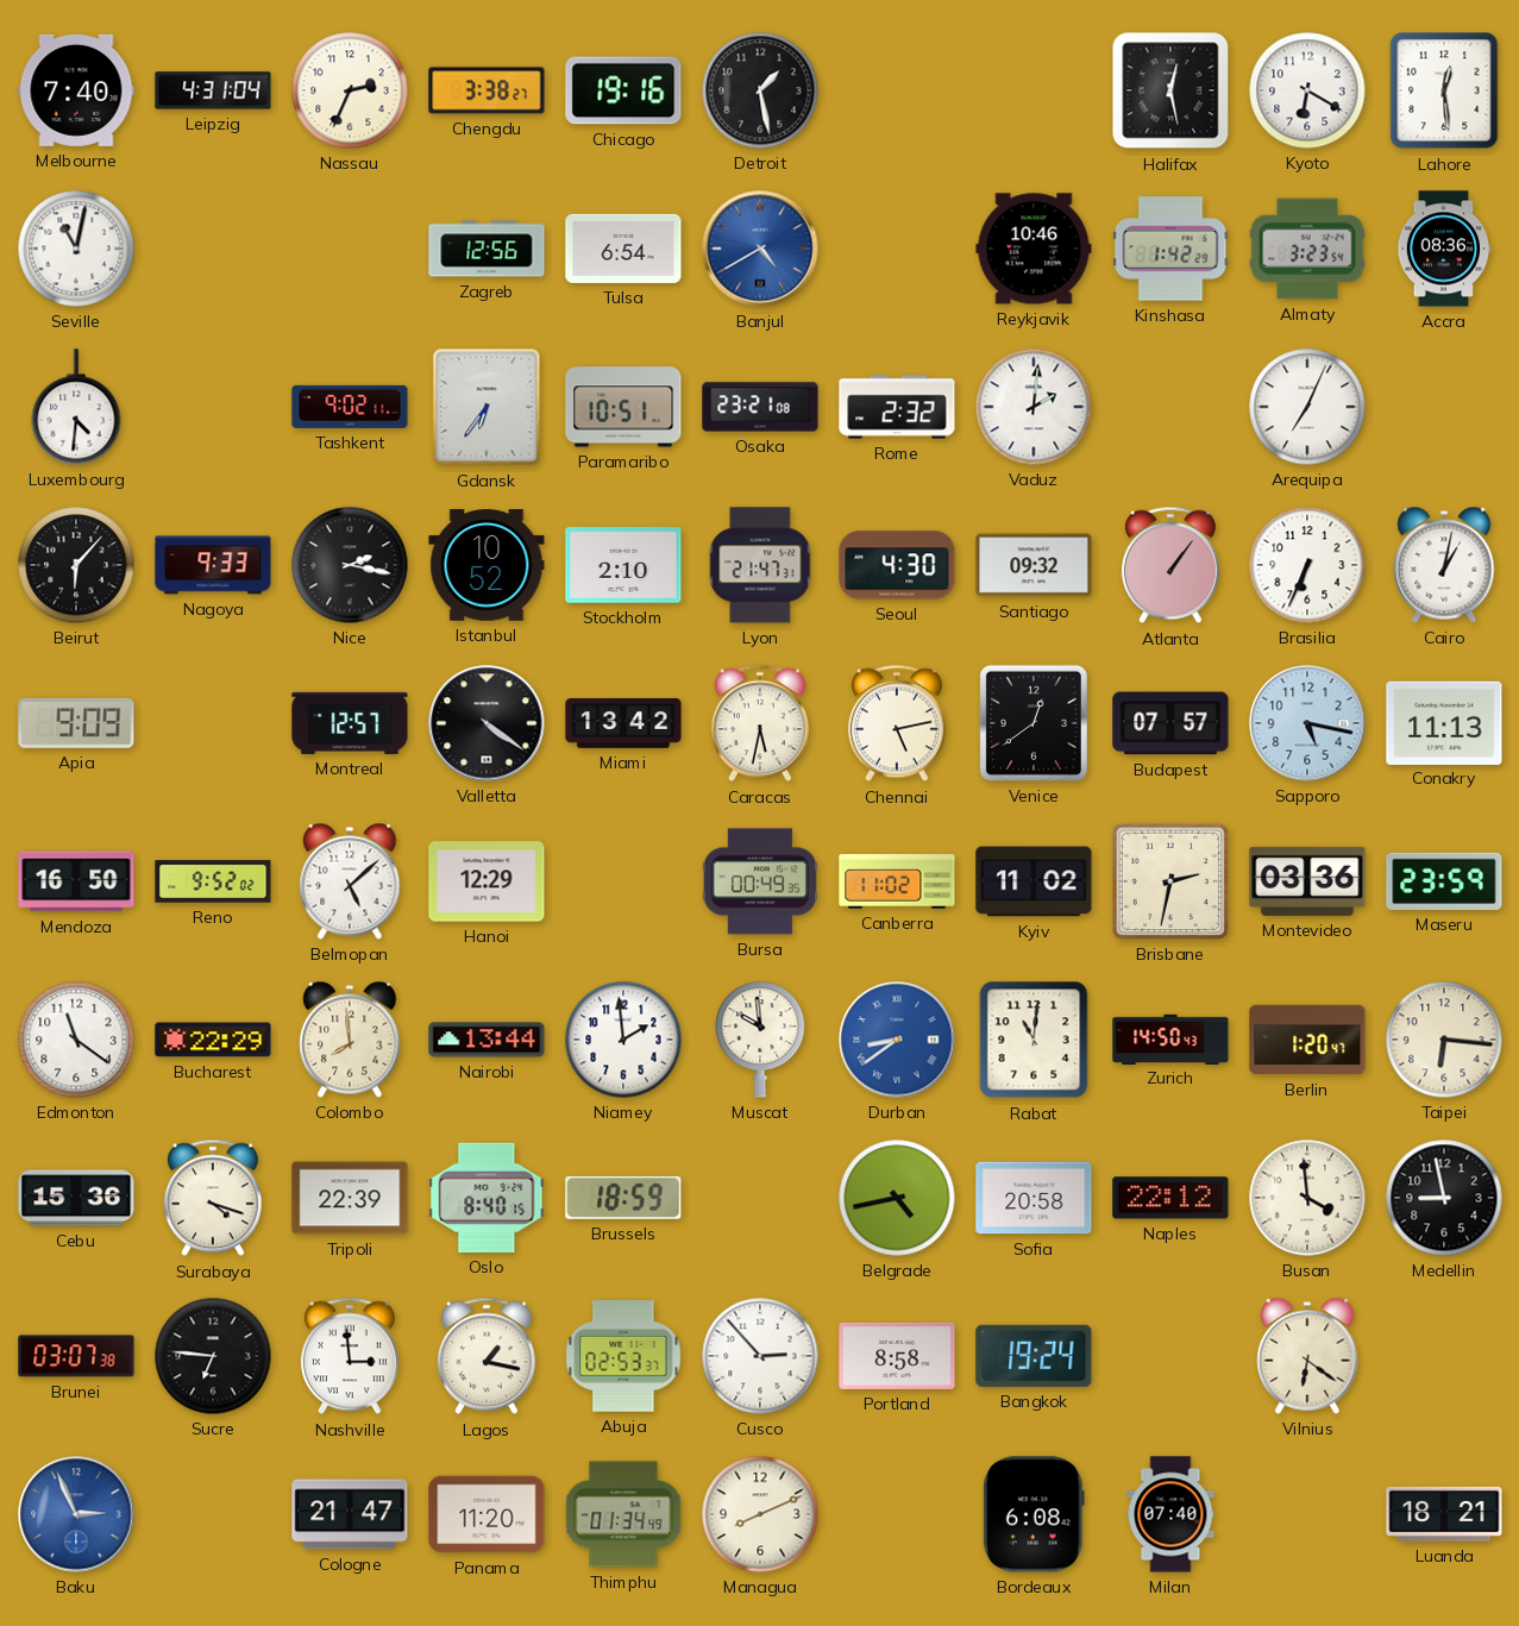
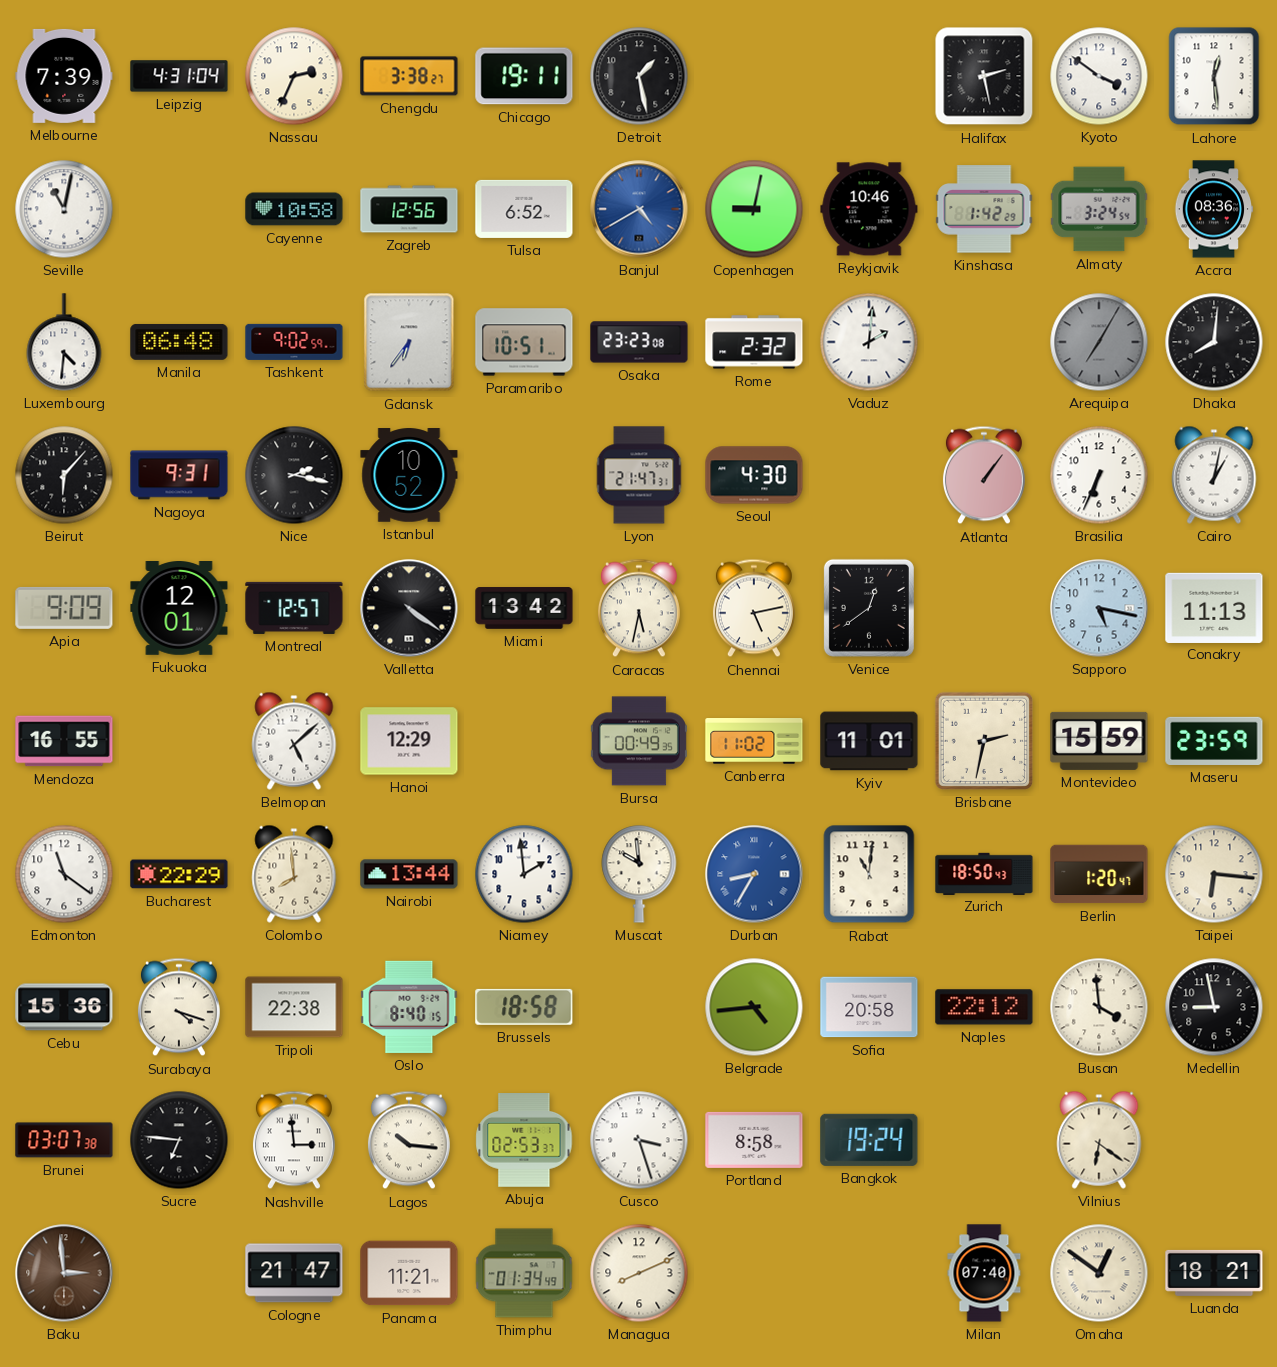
Melbourne: 7:40 -> 7:39
Chicago: 19:16 -> 19:11
Halifax: 12:28 -> 2:28
Kyoto: 6:20 -> 3:51
Cayenne: none -> 10:58
Tulsa: 6:54 -> 6:52
Copenhagen: none -> 9:02
Almaty: 3:23 -> 3:24
Manila: none -> 06:48
Tashkent: 9:02:11 -> 9:02:59
Osaka: 23:21 -> 23:23
Arequipa: 7:04 -> 7:05
Arequipa dial: white -> grey
Dhaka: none -> 8:01
Nagoya: 9:33 -> 9:31
Stockholm: 2:10 -> none
Santiago: 09:32 -> none
Fukuoka: none -> 12:01
Budapest: 07:57 -> none
Mendoza: 16:50 -> 16:55
Reno: 9:52 -> none
Kyiv: 11:02 -> 11:01
Montevideo: 03:36 -> 15:59
Durban: 8:39 -> 8:35
Zurich: 14:50 -> 18:50
Tripoli: 22:39 -> 22:38
Brussels: 18:59 -> 18:58
Belgrade: 4:43 -> 4:44
Lagos: 1:17 -> 10:16
Cusco: 2:53 -> 3:27
Baku: 2:56 -> 2:59
Baku dial: blue -> brown
Panama: 11:20 -> 11:21
Bordeaux: 6:08 -> none
Omaha: none -> 12:51
